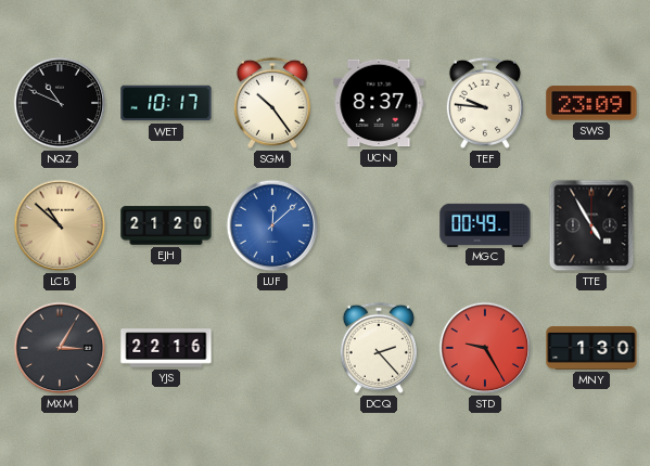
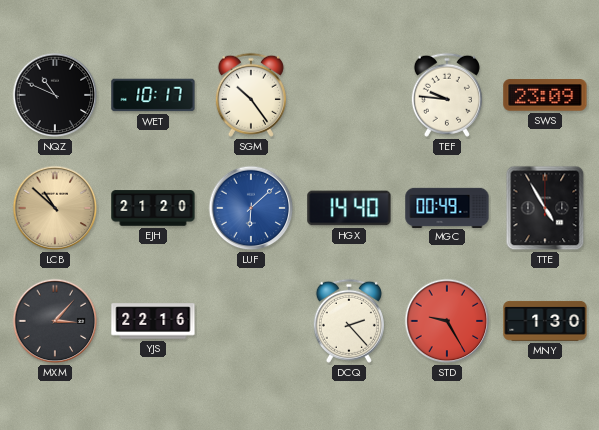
UCN: 8:37 -> none
LUF: 12:08 -> 6:08
HGX: none -> 14:40
MXM: 3:05 -> 3:07
